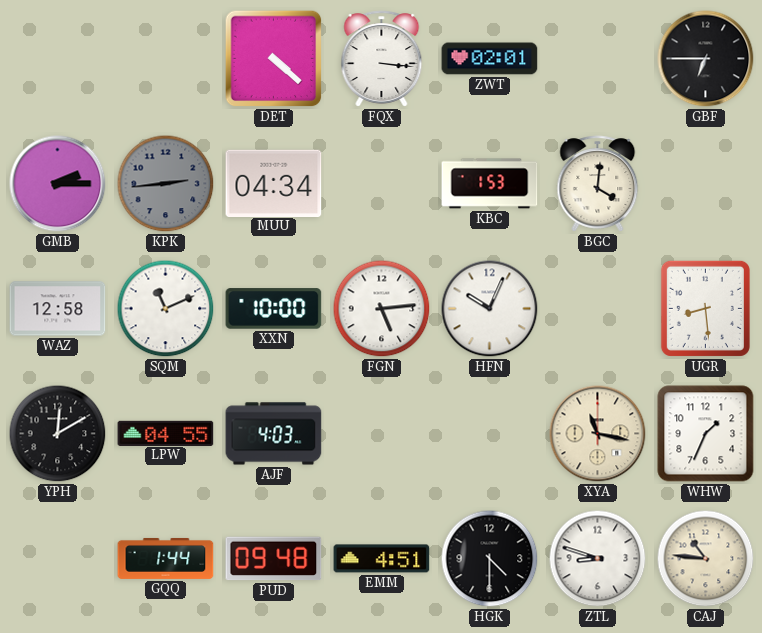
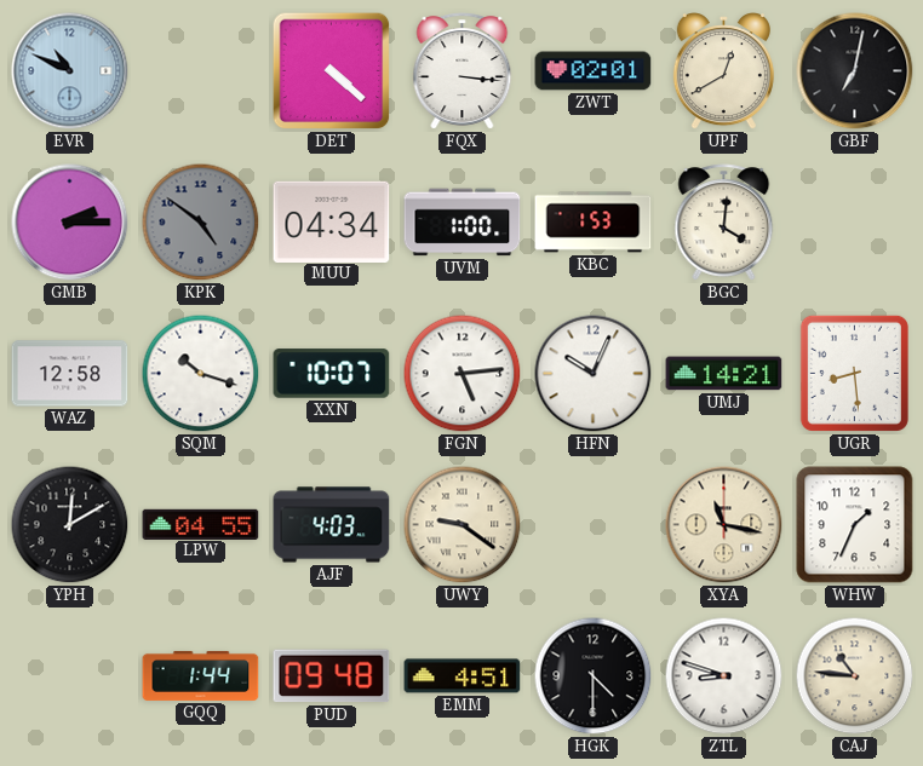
EVR: none -> 10:49
UPF: none -> 12:40
GBF: 6:45 -> 7:02
KPK: 2:44 -> 4:51
UVM: none -> 1:00
SQM: 11:11 -> 10:18
XXN: 10:00 -> 10:07
UMJ: none -> 14:21
UWY: none -> 9:21
